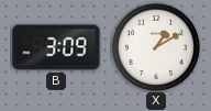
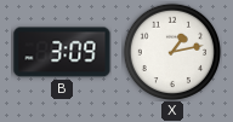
X: 1:10 -> 1:13
